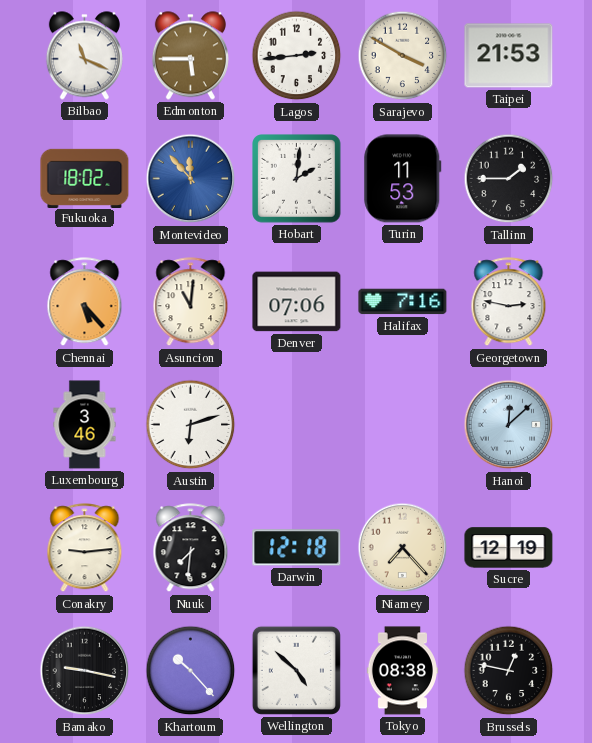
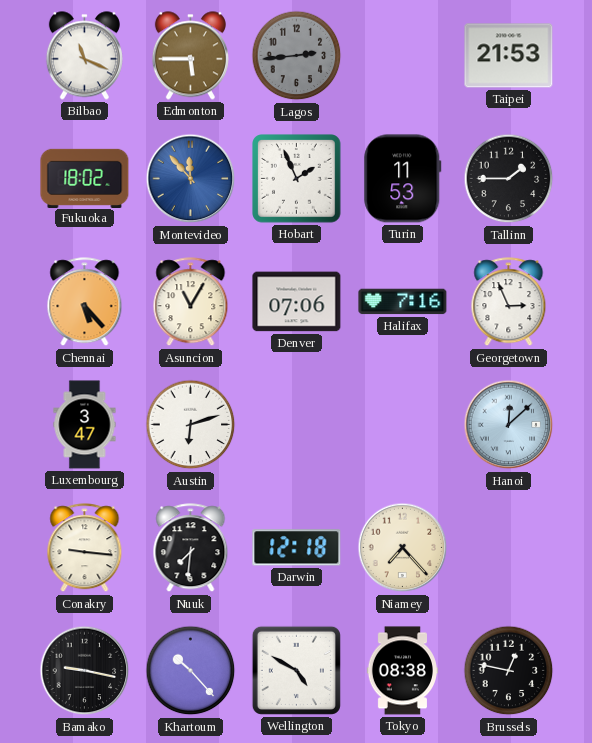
Lagos dial: white -> grey
Sarajevo: 3:50 -> none
Hobart: 2:01 -> 1:56
Asuncion: 11:01 -> 11:05
Georgetown: 2:47 -> 2:56
Luxembourg: 3:46 -> 3:47
Conakry: 9:14 -> 9:16
Sucre: 12:19 -> none
Wellington: 4:52 -> 4:50
